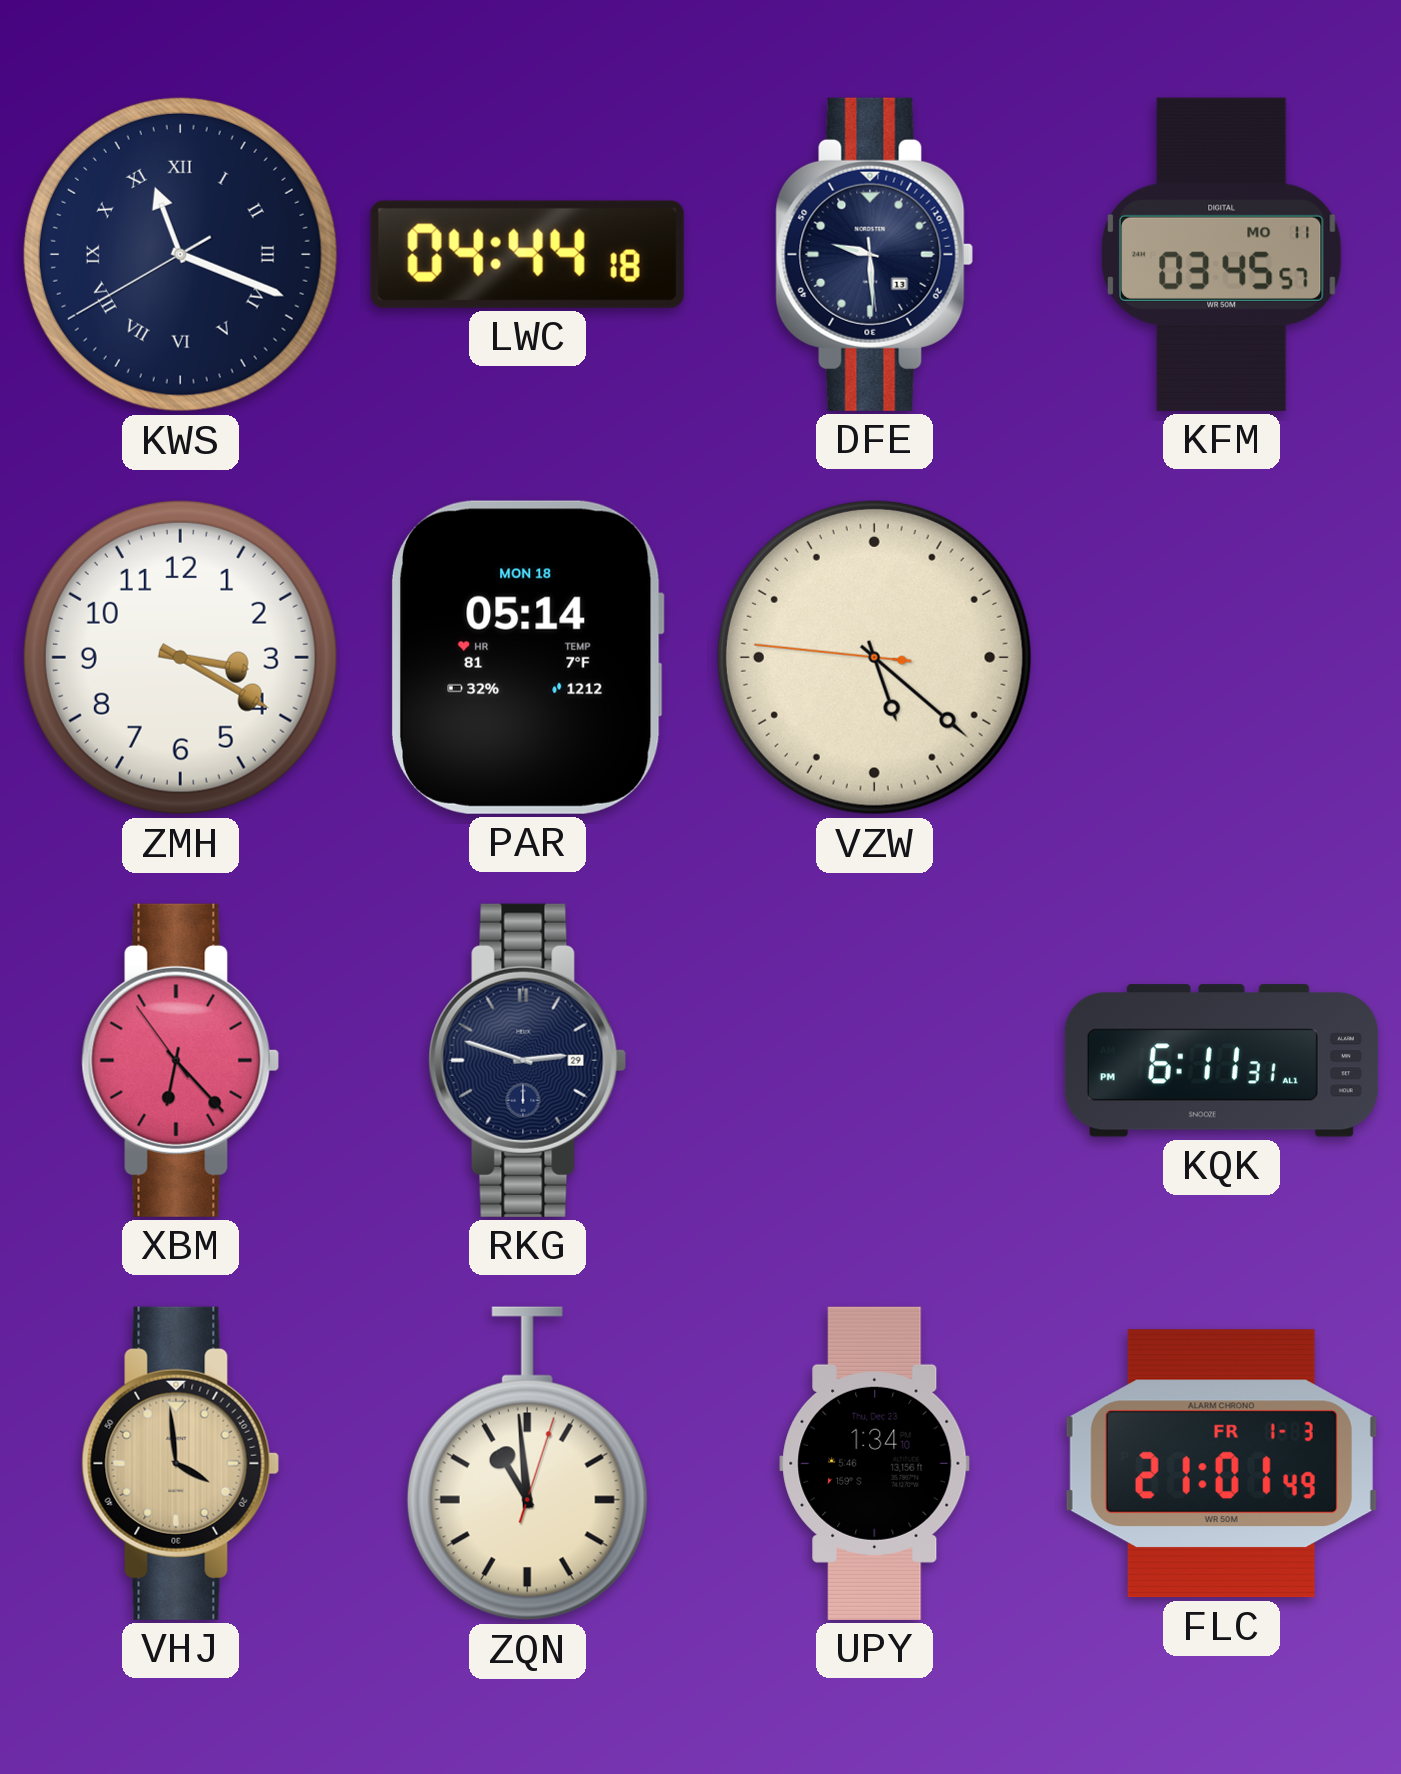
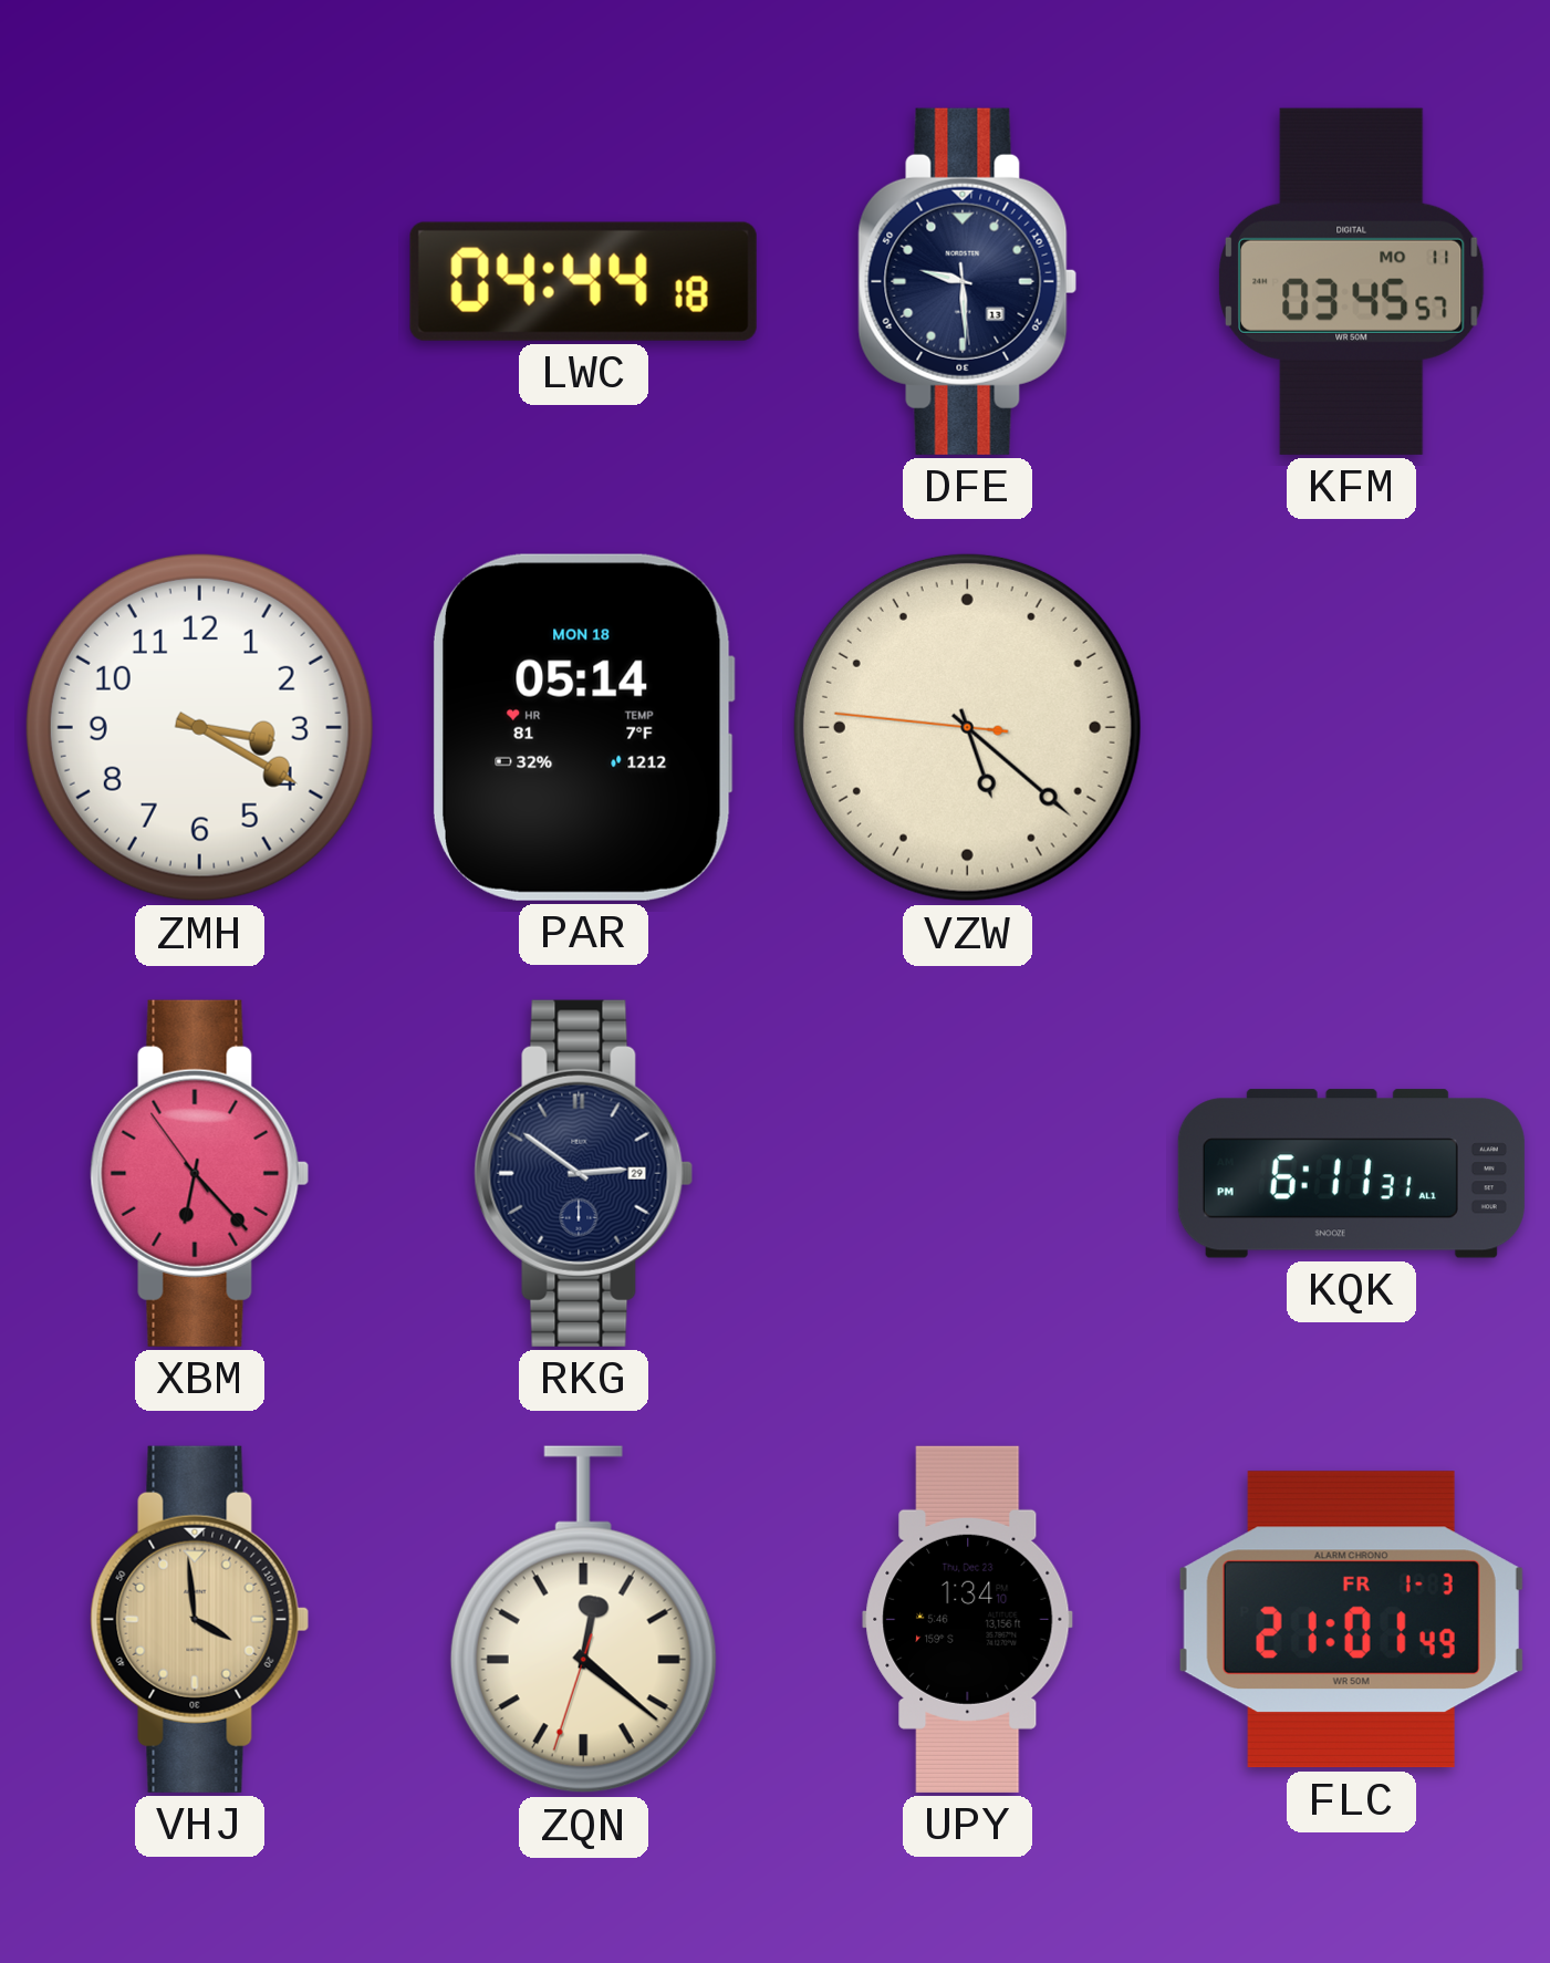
KWS: 11:18 -> none
RKG: 2:48 -> 2:51
ZQN: 10:59 -> 12:21
